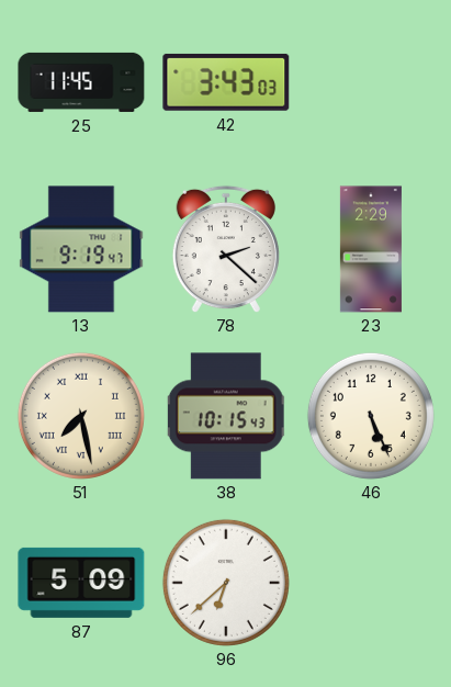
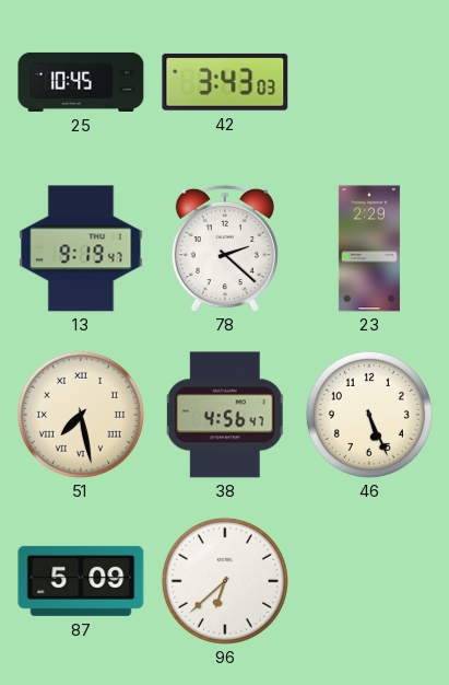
25: 11:45 -> 10:45
38: 10:15 -> 4:56
